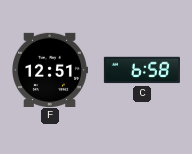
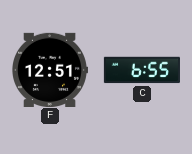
C: 6:58 -> 6:55
